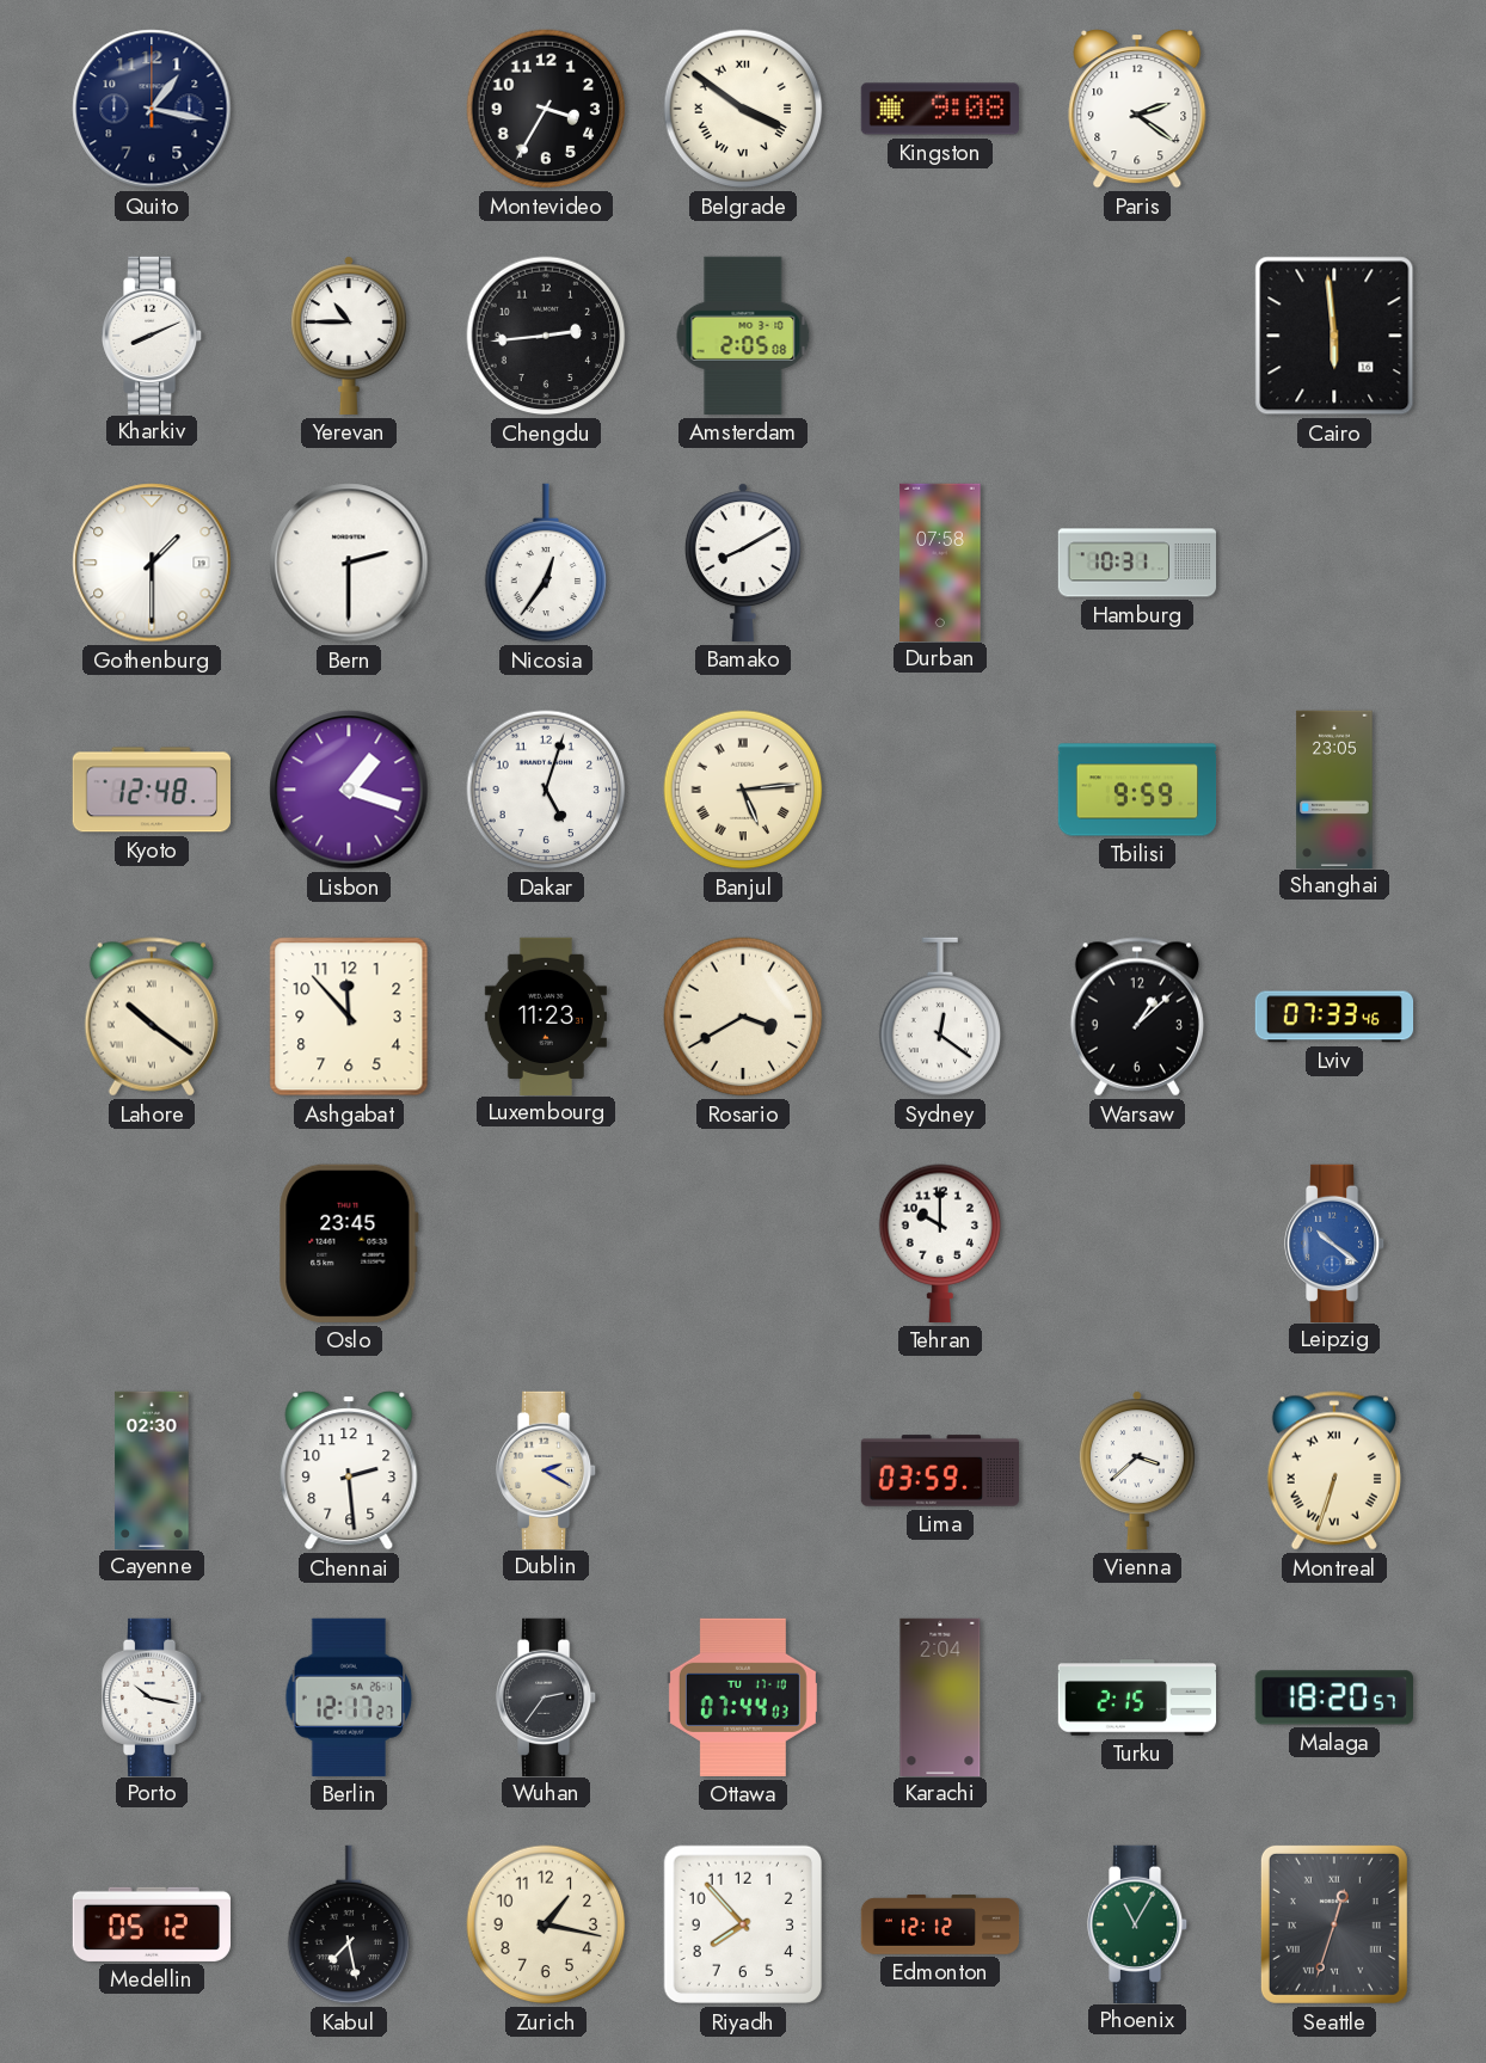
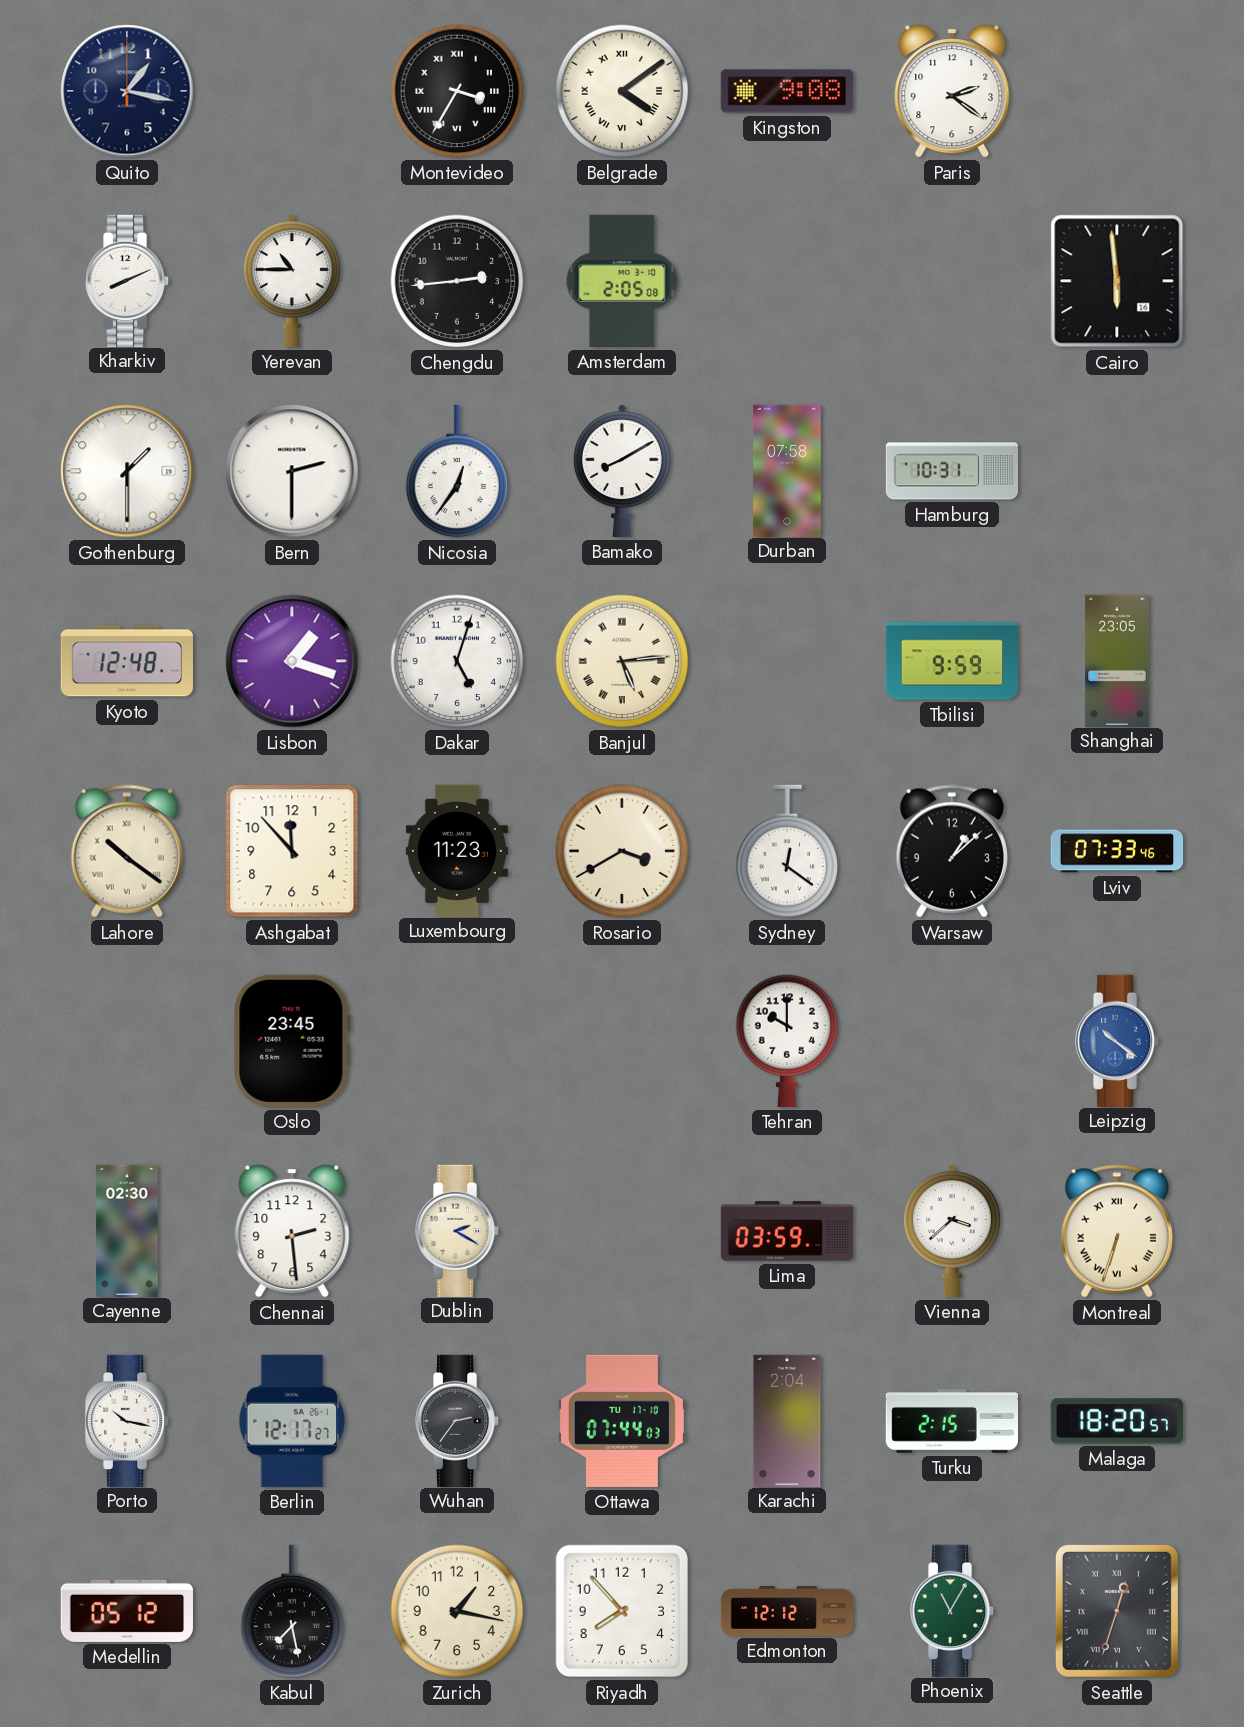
Montevideo numerals: Arabic -> Roman
Belgrade: 3:51 -> 4:09
